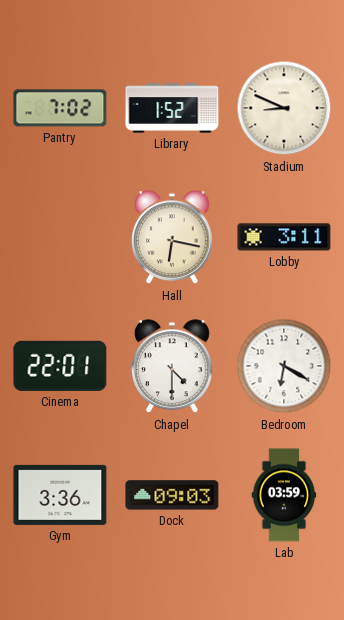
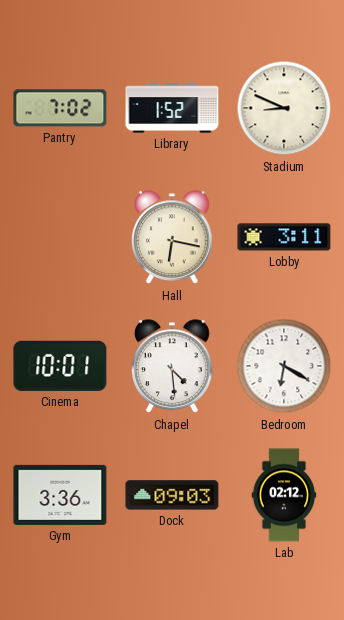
Cinema: 22:01 -> 10:01
Chapel: 4:30 -> 4:29
Lab: 03:59 -> 02:12
